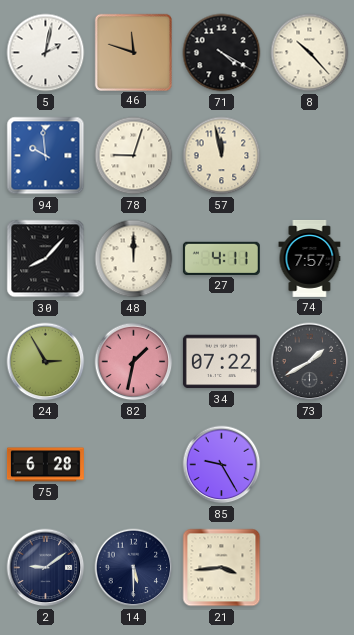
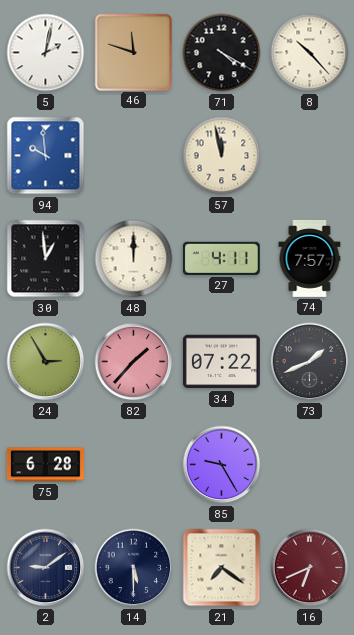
78: 9:03 -> none
30: 8:07 -> 12:59
82: 1:32 -> 1:37
73: 1:40 -> 1:41
21: 3:44 -> 7:21
16: none -> 6:41
